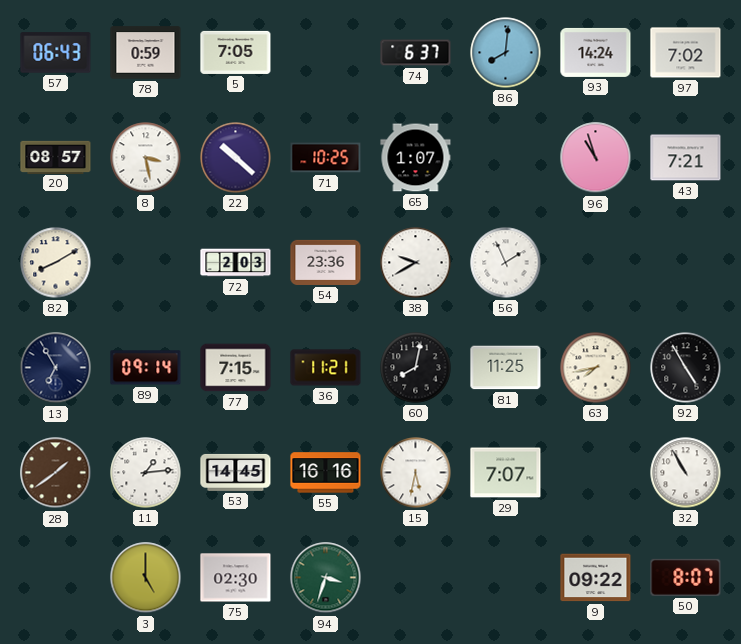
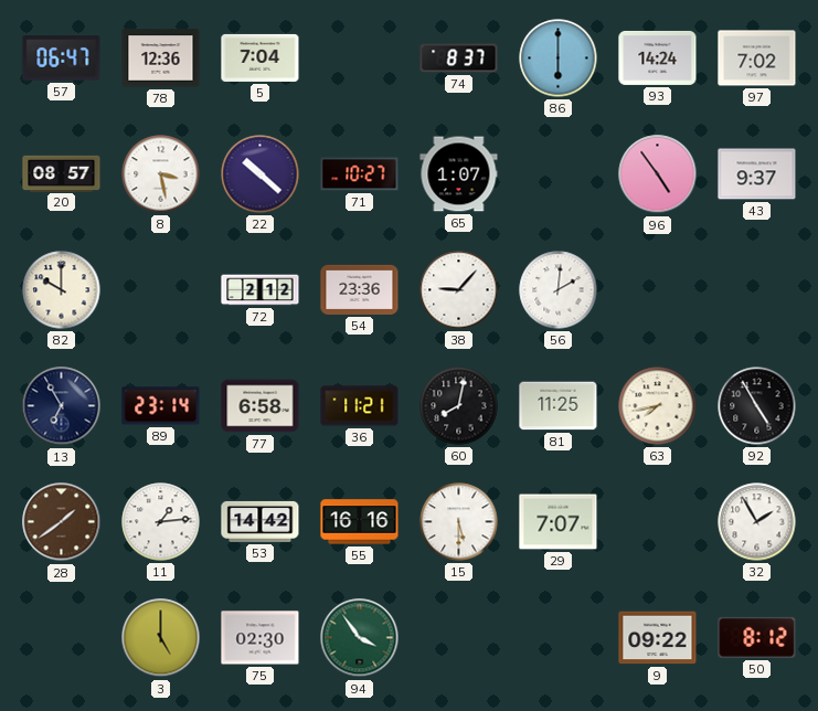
57: 06:43 -> 06:47
78: 0:59 -> 12:36
5: 7:05 -> 7:04
74: 6:37 -> 8:37
86: 8:01 -> 6:00
71: 10:25 -> 10:27
96: 10:57 -> 4:54
43: 7:21 -> 9:37
82: 8:10 -> 10:00
72: 2:03 -> 2:12
38: 9:40 -> 9:07
56: 1:56 -> 2:01
89: 09:14 -> 23:14
77: 7:15 -> 6:58
53: 14:45 -> 14:42
15: 5:32 -> 5:30
32: 10:55 -> 1:55
94: 3:33 -> 3:54
50: 8:07 -> 8:12
